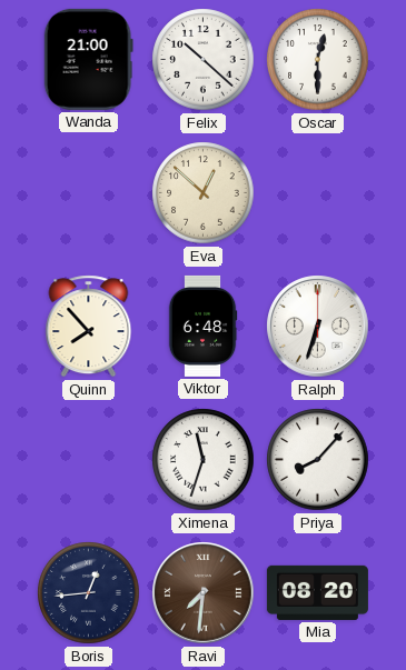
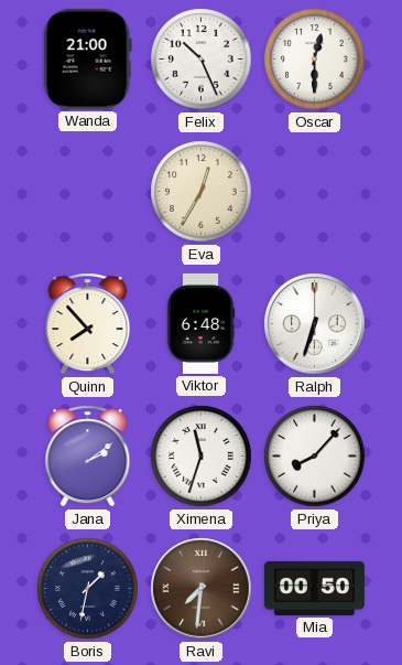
Felix: 10:22 -> 10:26
Eva: 12:52 -> 12:35
Jana: none -> 2:09
Boris: 12:44 -> 1:32
Mia: 08:20 -> 00:50
